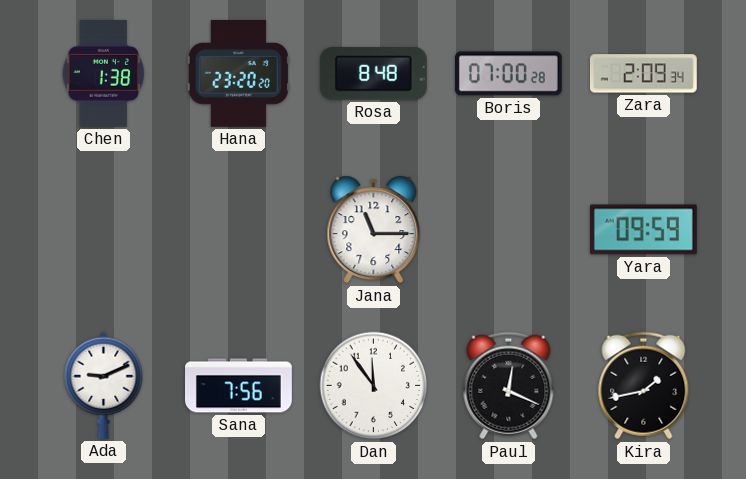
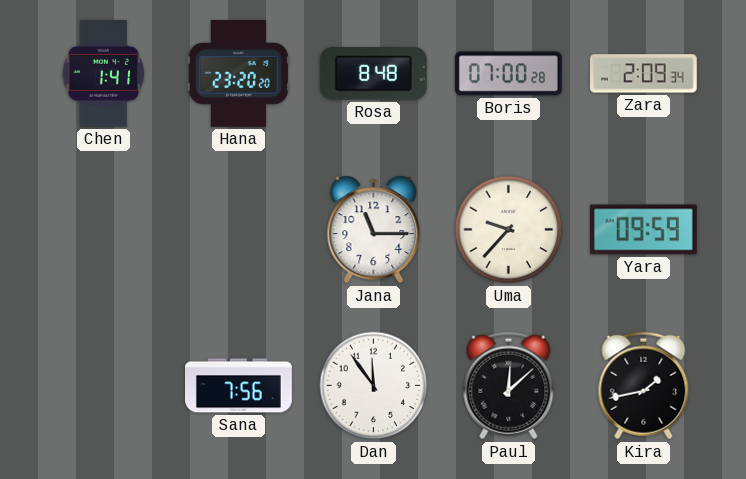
Chen: 1:38 -> 1:41
Uma: none -> 9:37
Ada: 9:11 -> none
Paul: 12:19 -> 12:08
